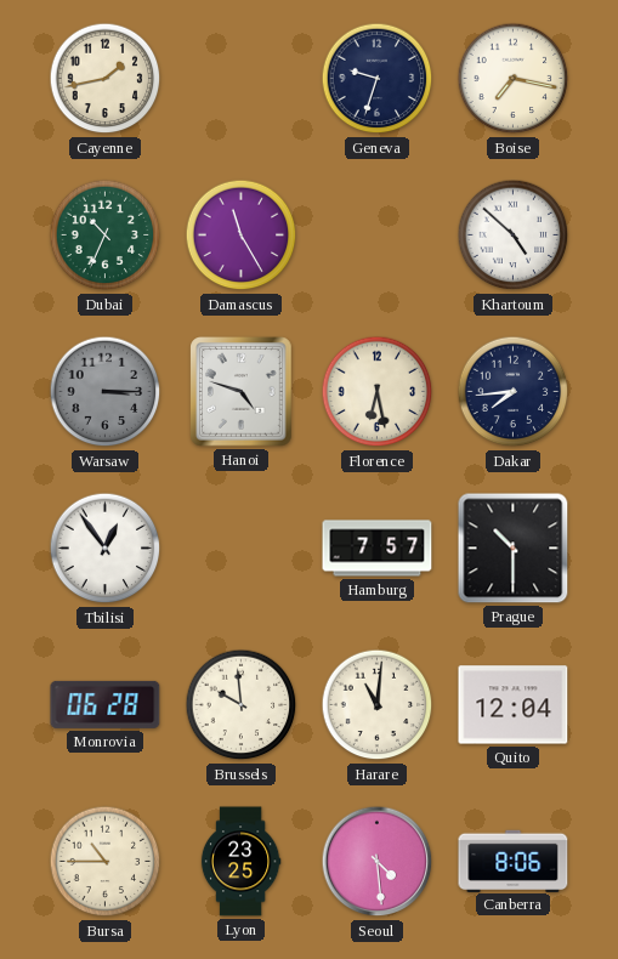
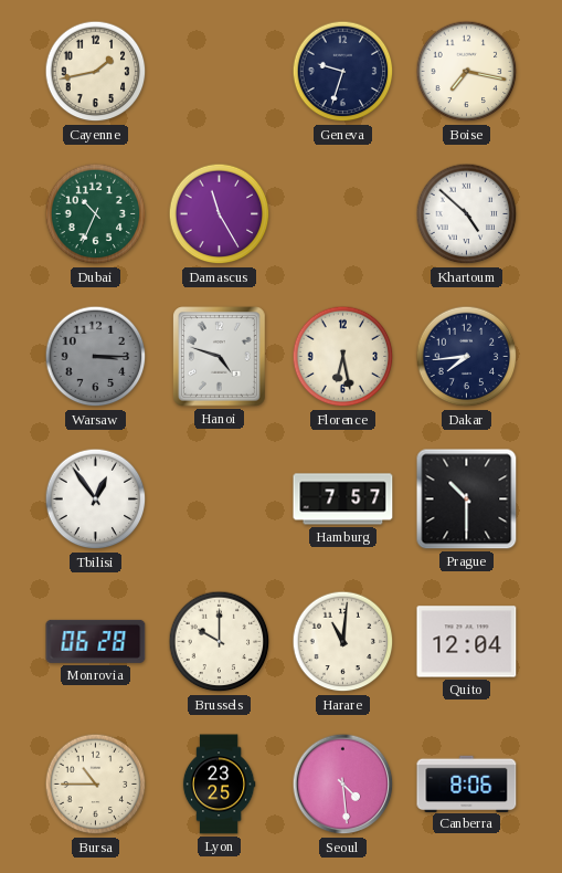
Brussels: 9:59 -> 10:00
